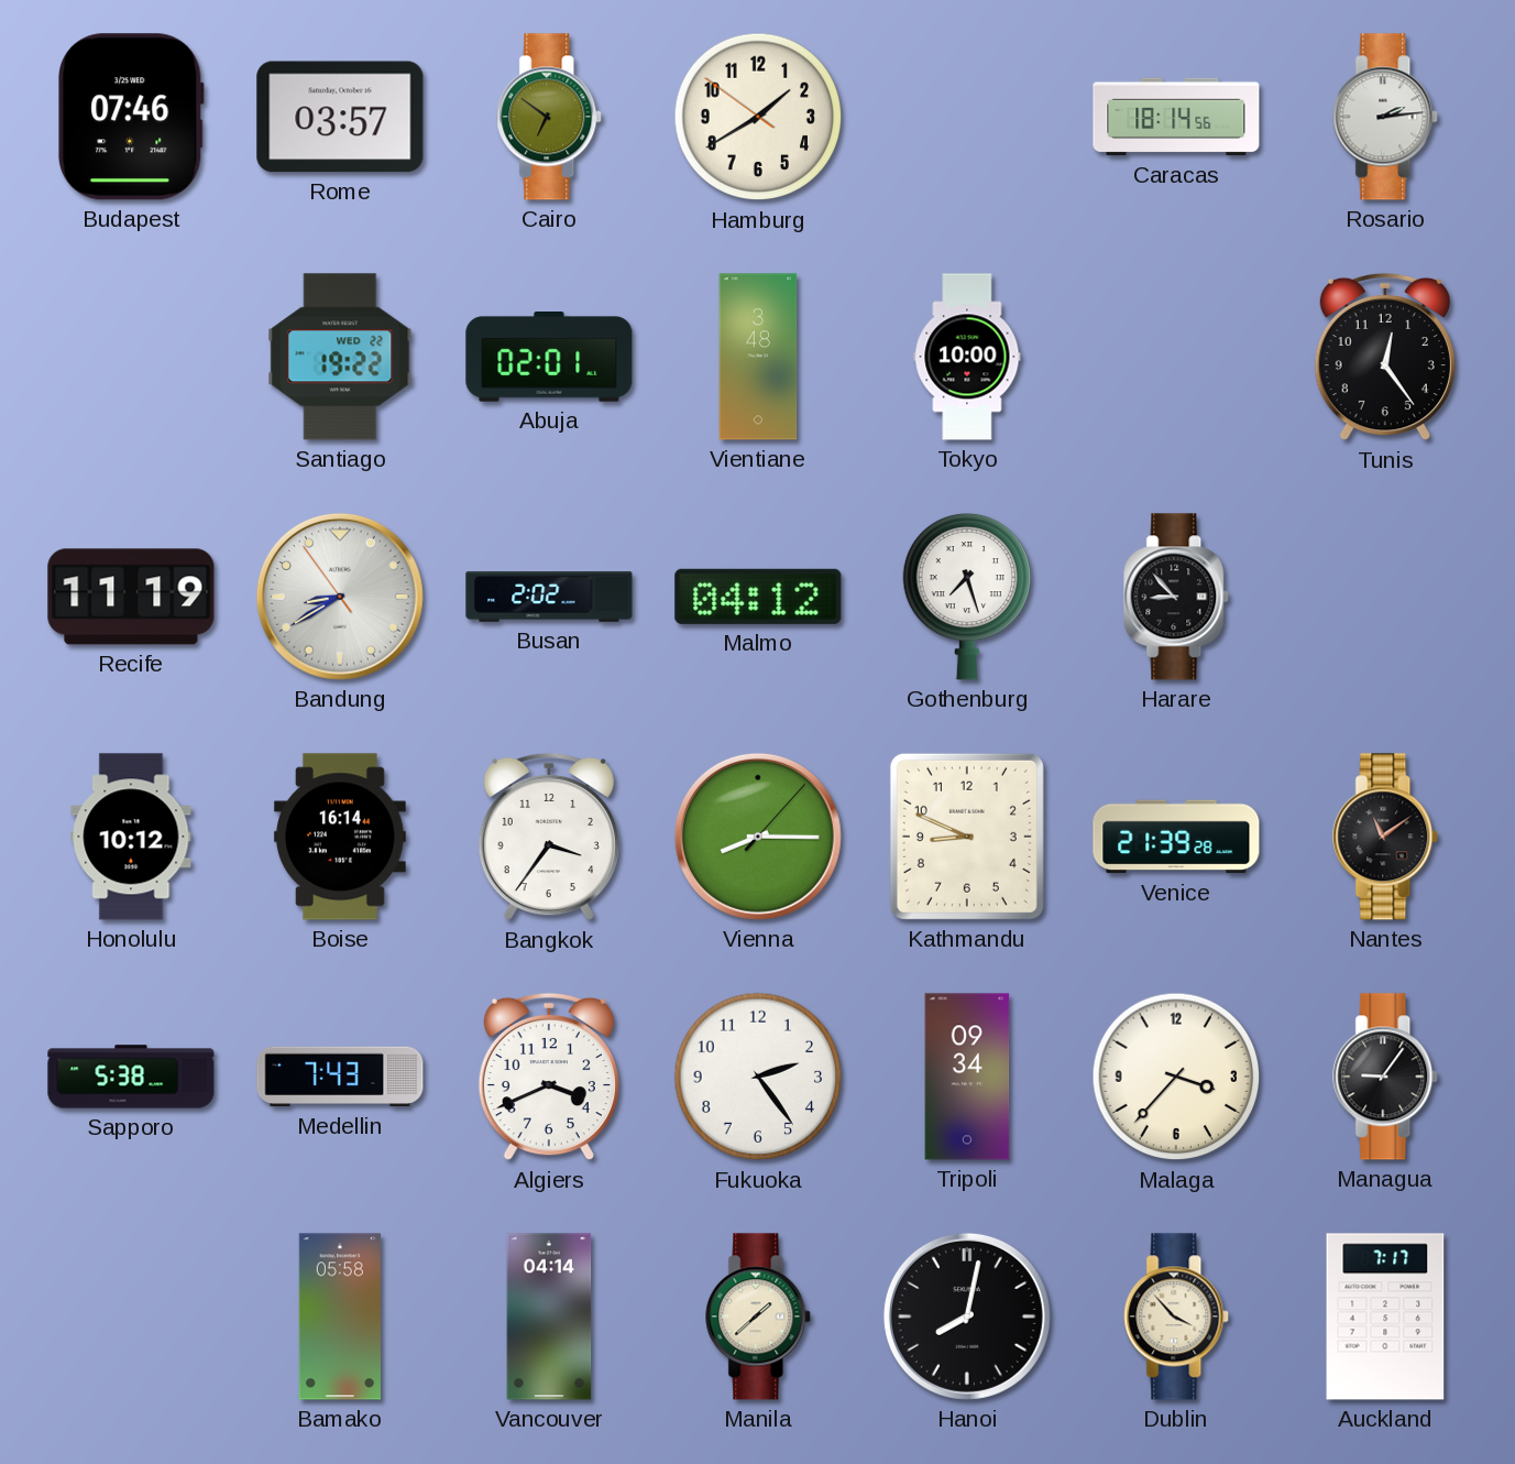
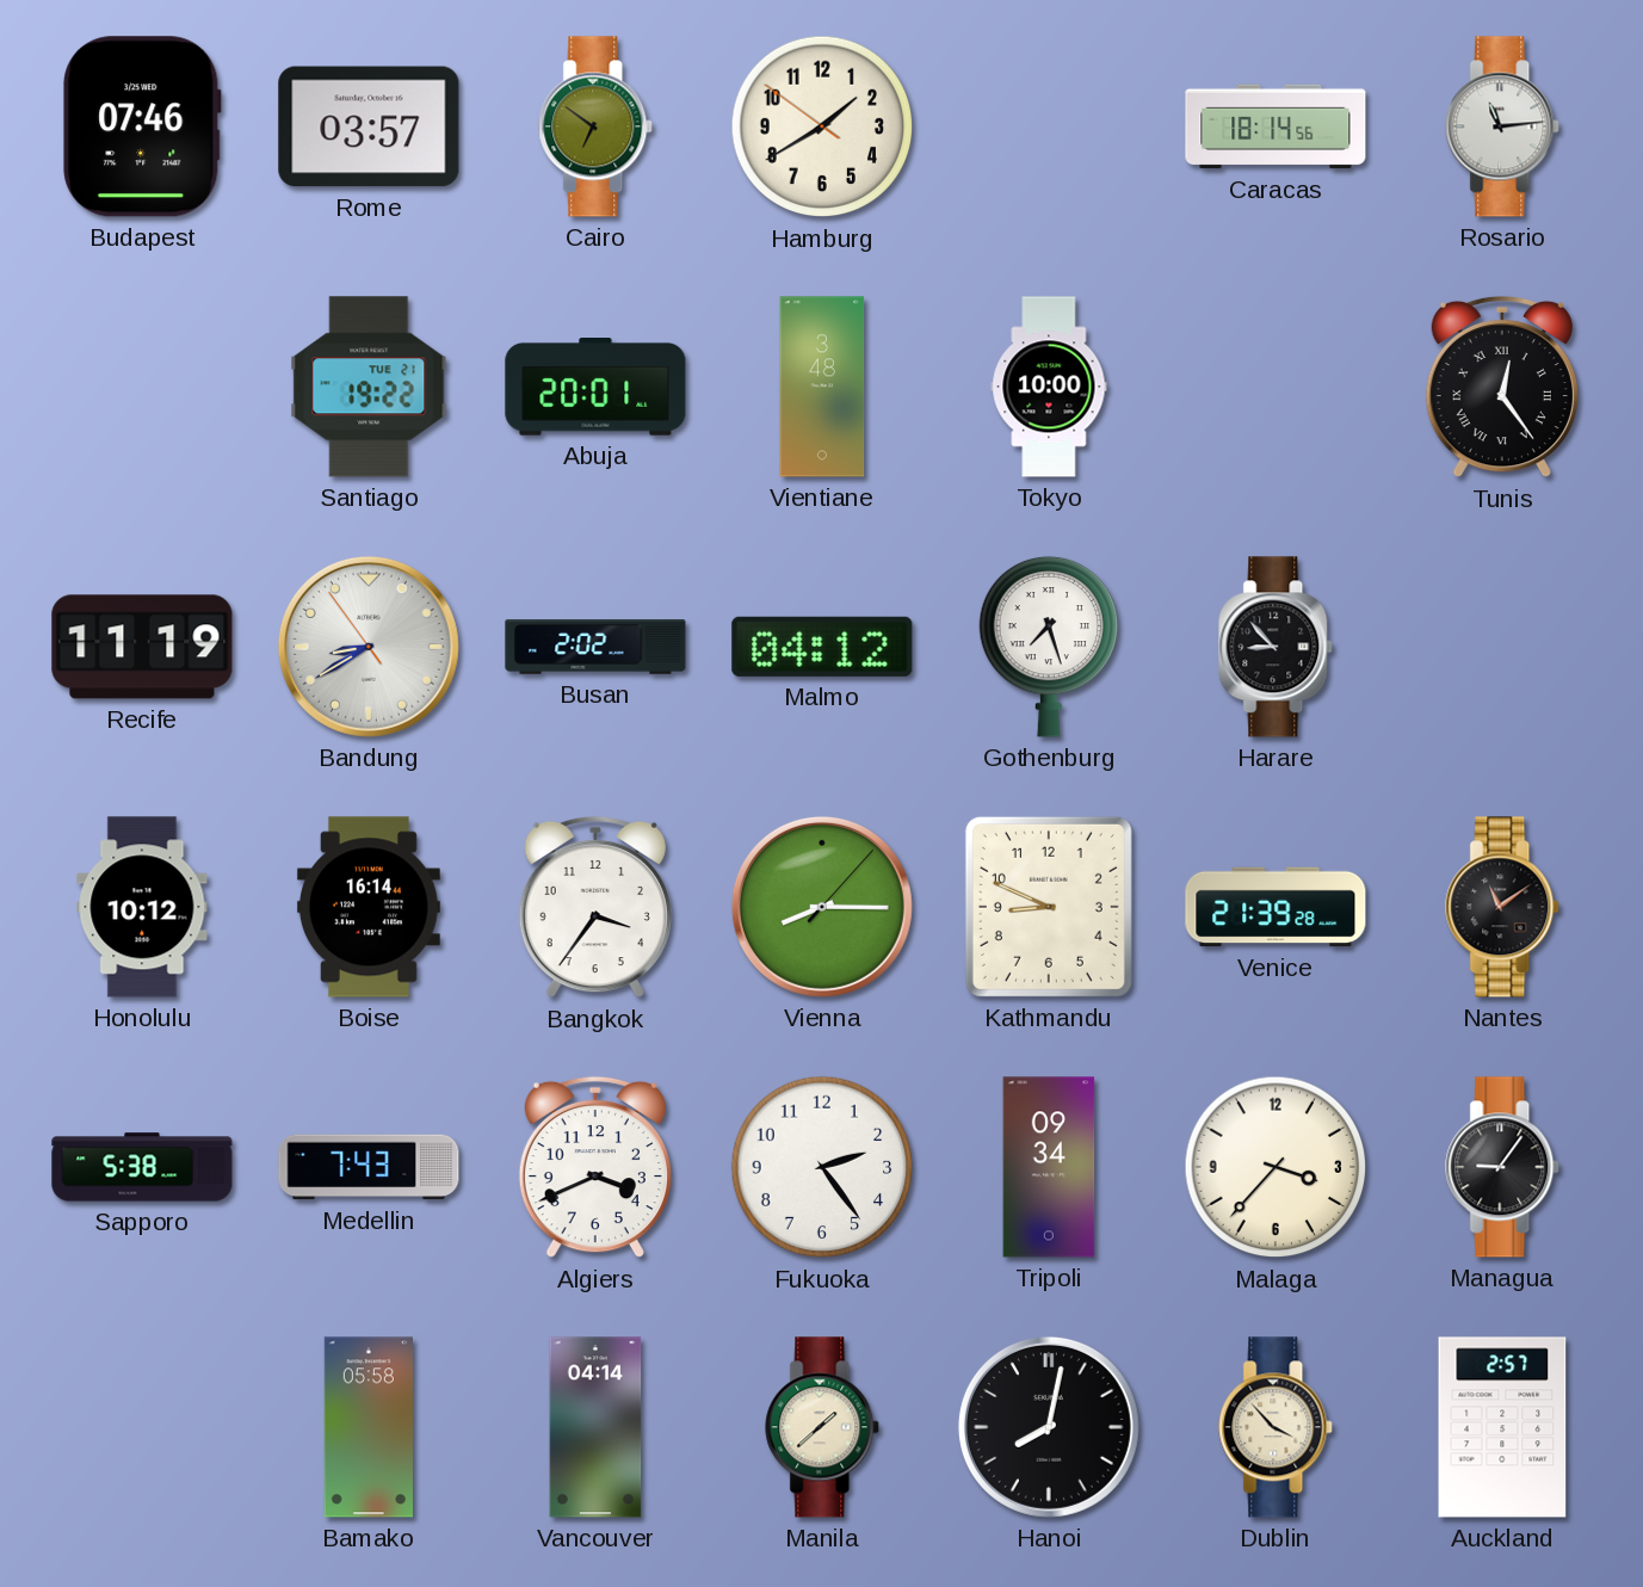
Rosario: 2:14 -> 11:14
Santiago date: WED 22 -> TUE 21
Abuja: 02:01 -> 20:01
Tunis numerals: Arabic -> Roman
Auckland: 7:17 -> 2:57
